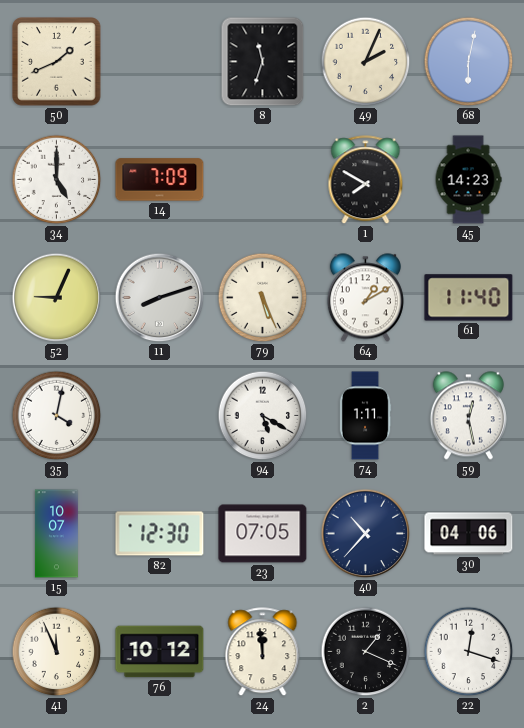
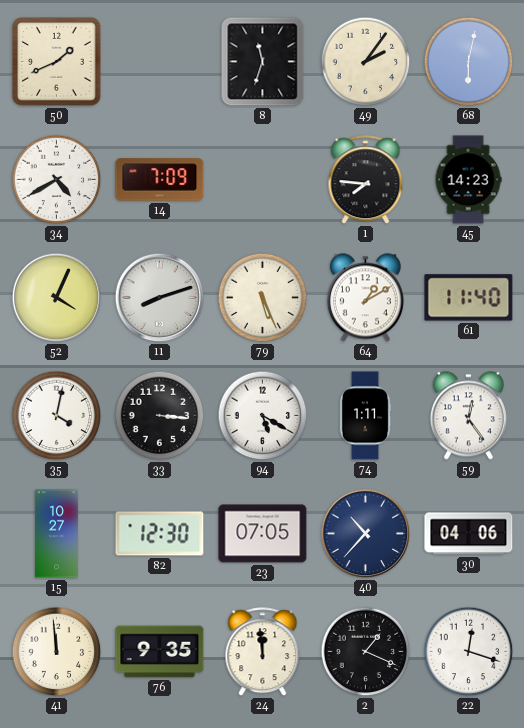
49: 2:04 -> 2:06
34: 5:00 -> 4:40
1: 7:50 -> 7:46
52: 9:04 -> 4:04
33: none -> 3:16
59: 12:28 -> 12:24
15: 10:07 -> 10:27
41: 11:56 -> 11:59
76: 10:12 -> 9:35
